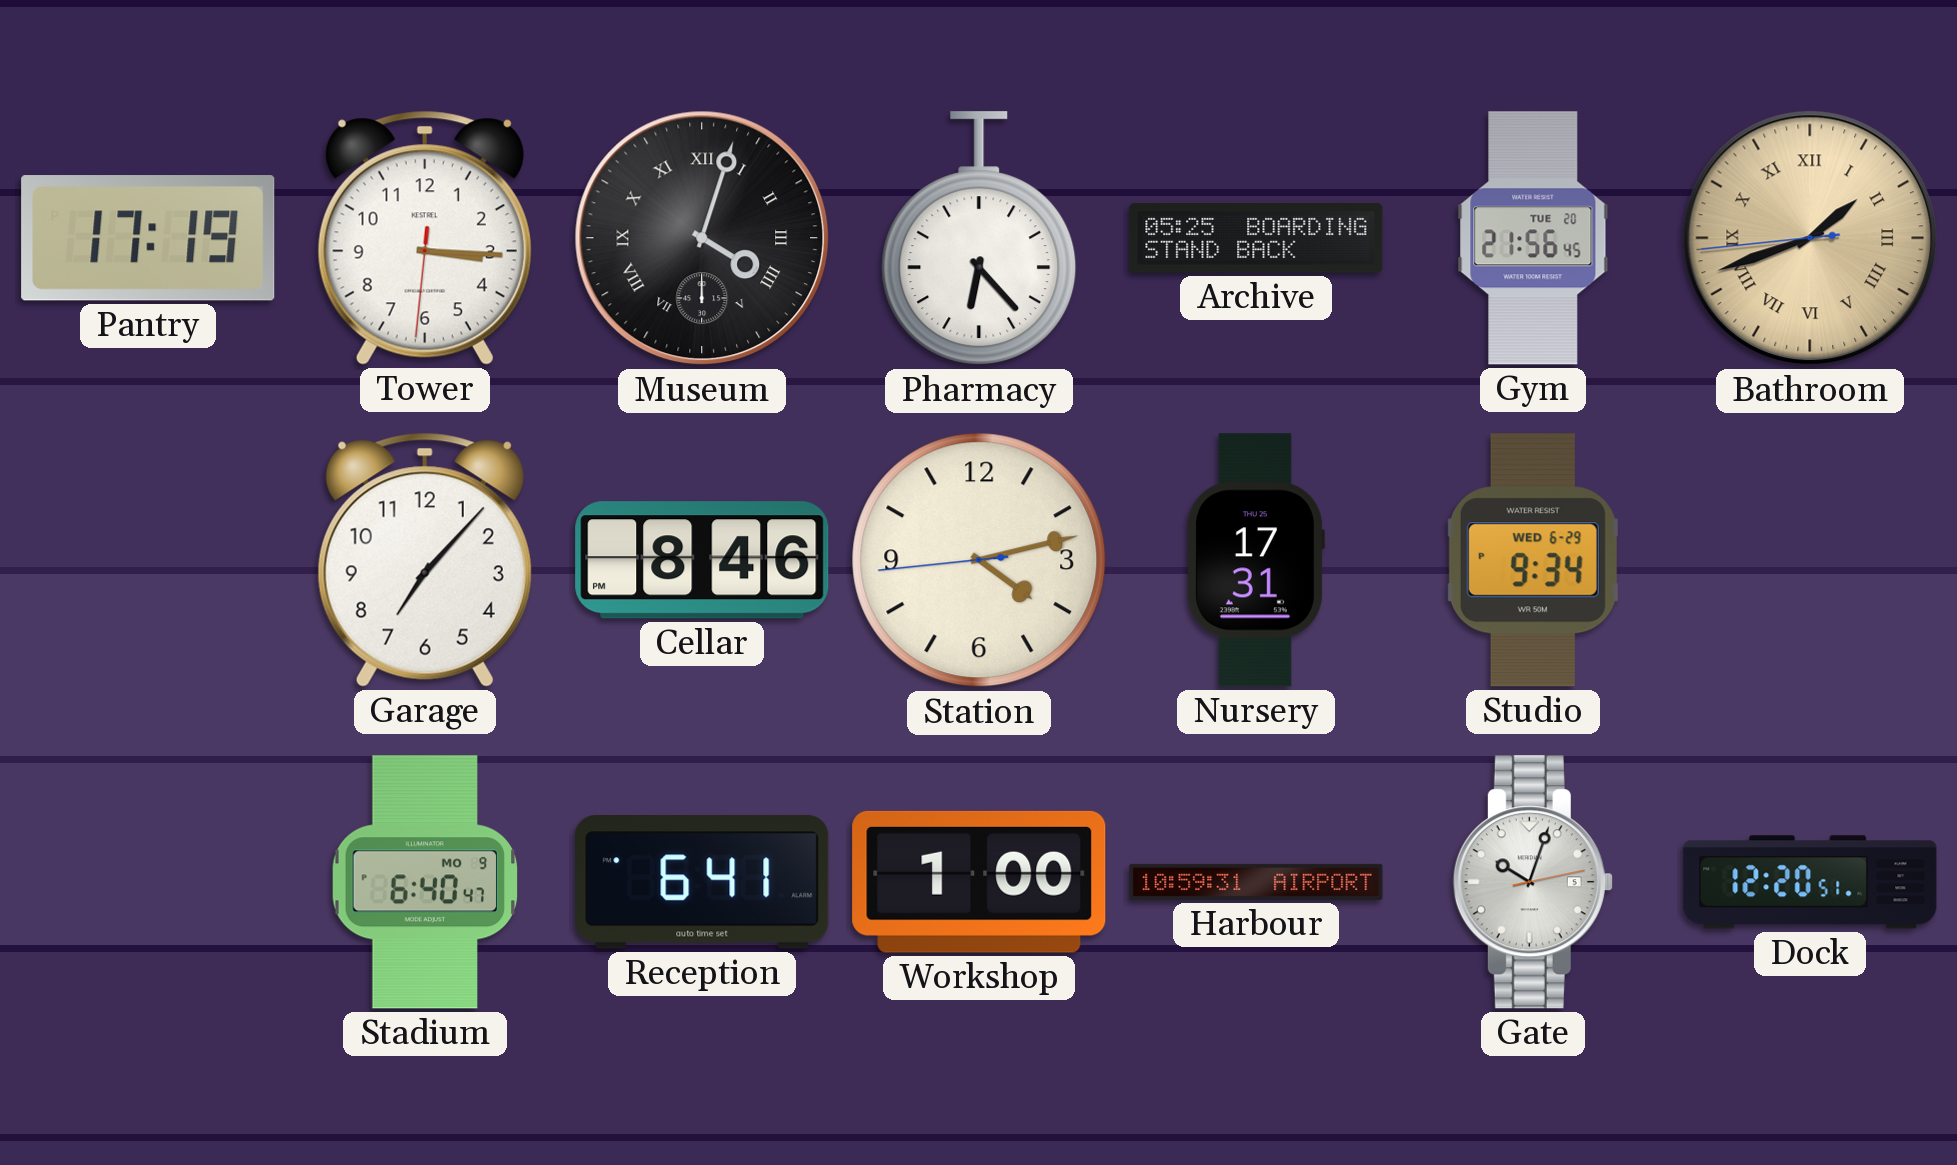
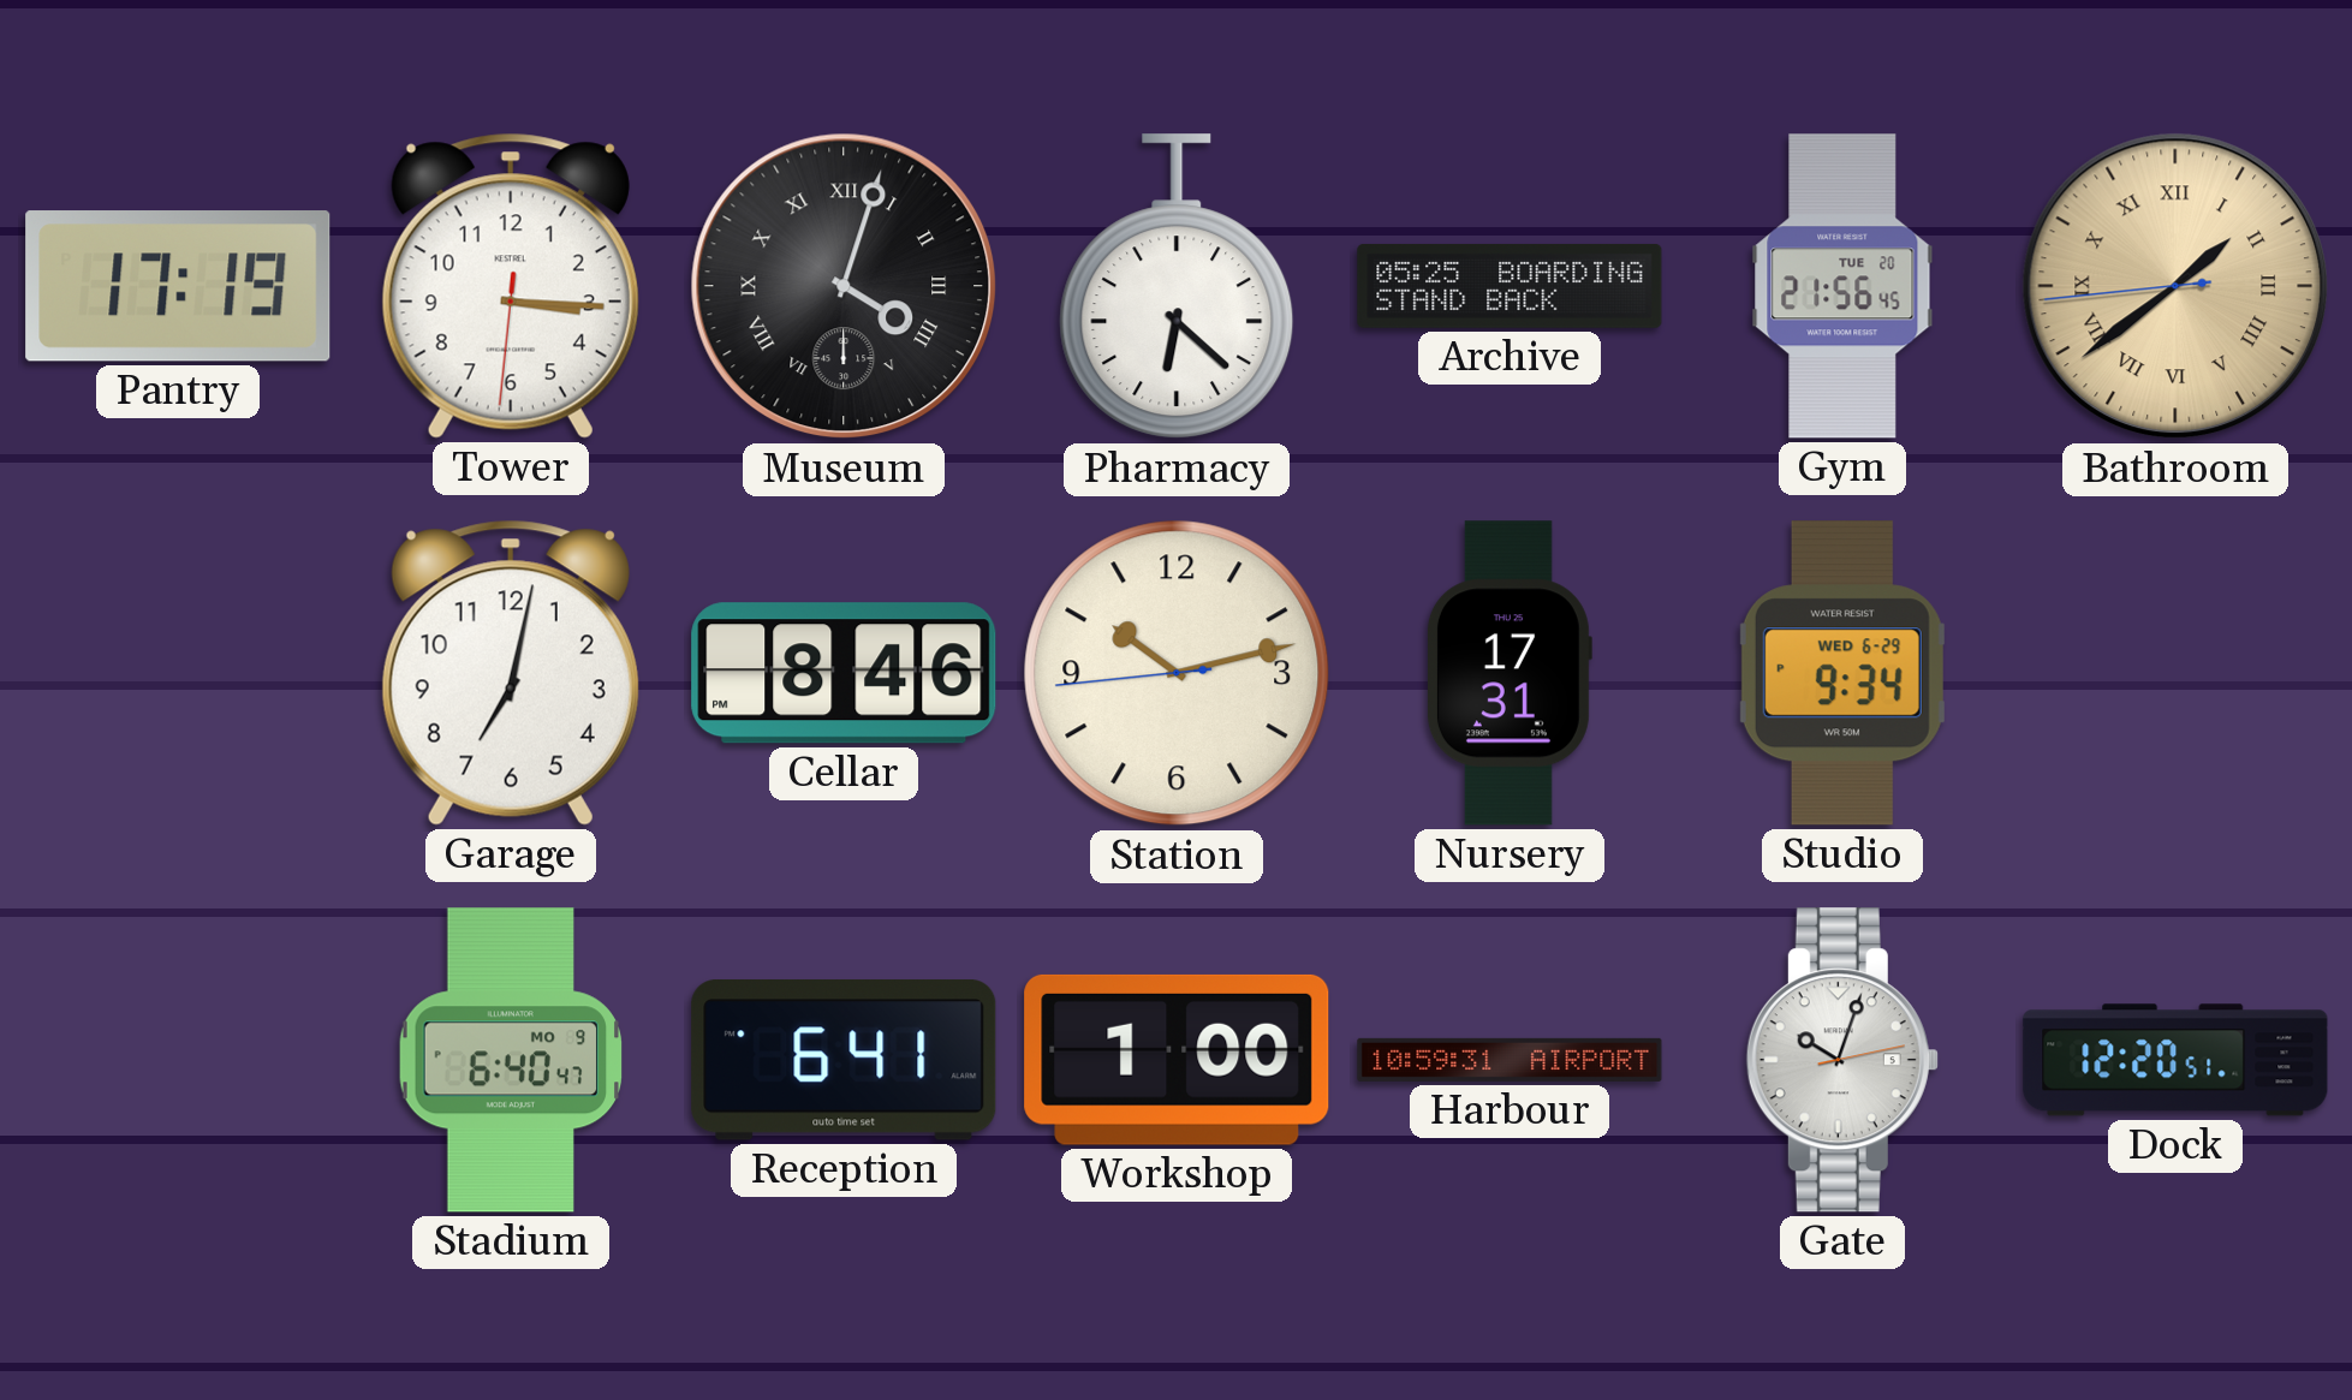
Pharmacy: 6:23 -> 6:22
Bathroom: 1:41 -> 1:38
Garage: 7:07 -> 7:02
Station: 4:12 -> 10:12
